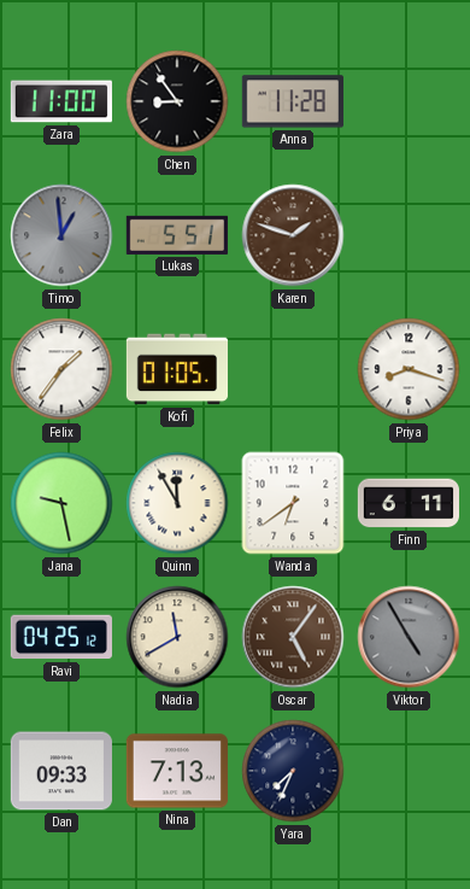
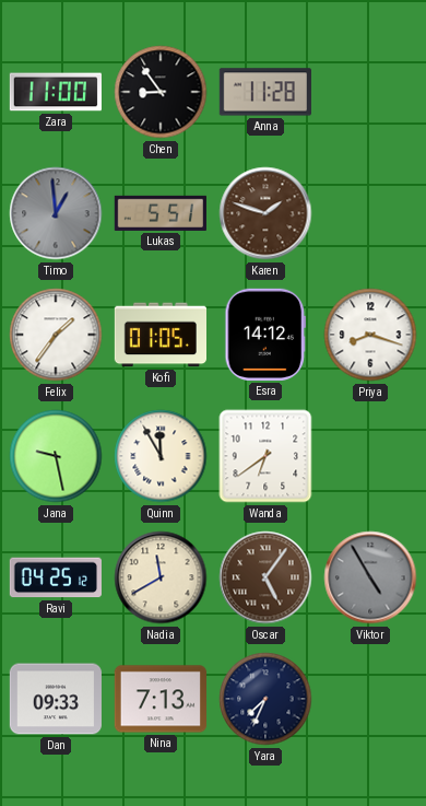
Esra: none -> 14:12
Finn: 6:11 -> none
